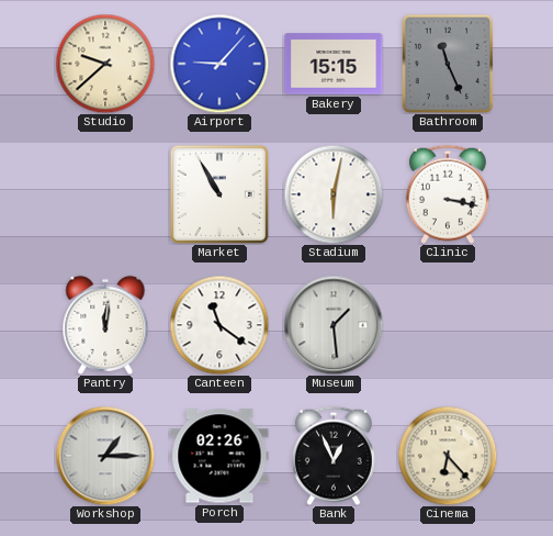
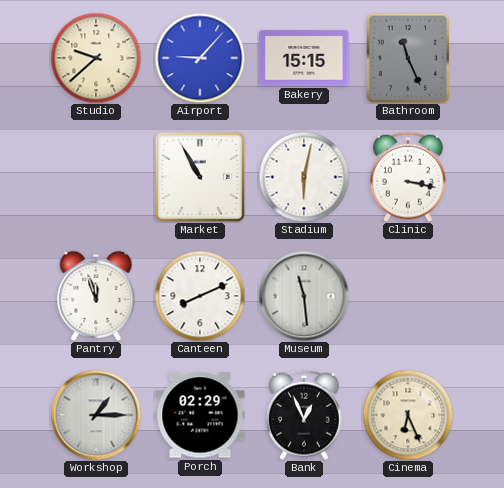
Pantry: 12:01 -> 11:57
Canteen: 11:21 -> 8:11
Museum: 1:29 -> 11:29
Porch: 02:26 -> 02:29
Cinema: 6:23 -> 6:26
